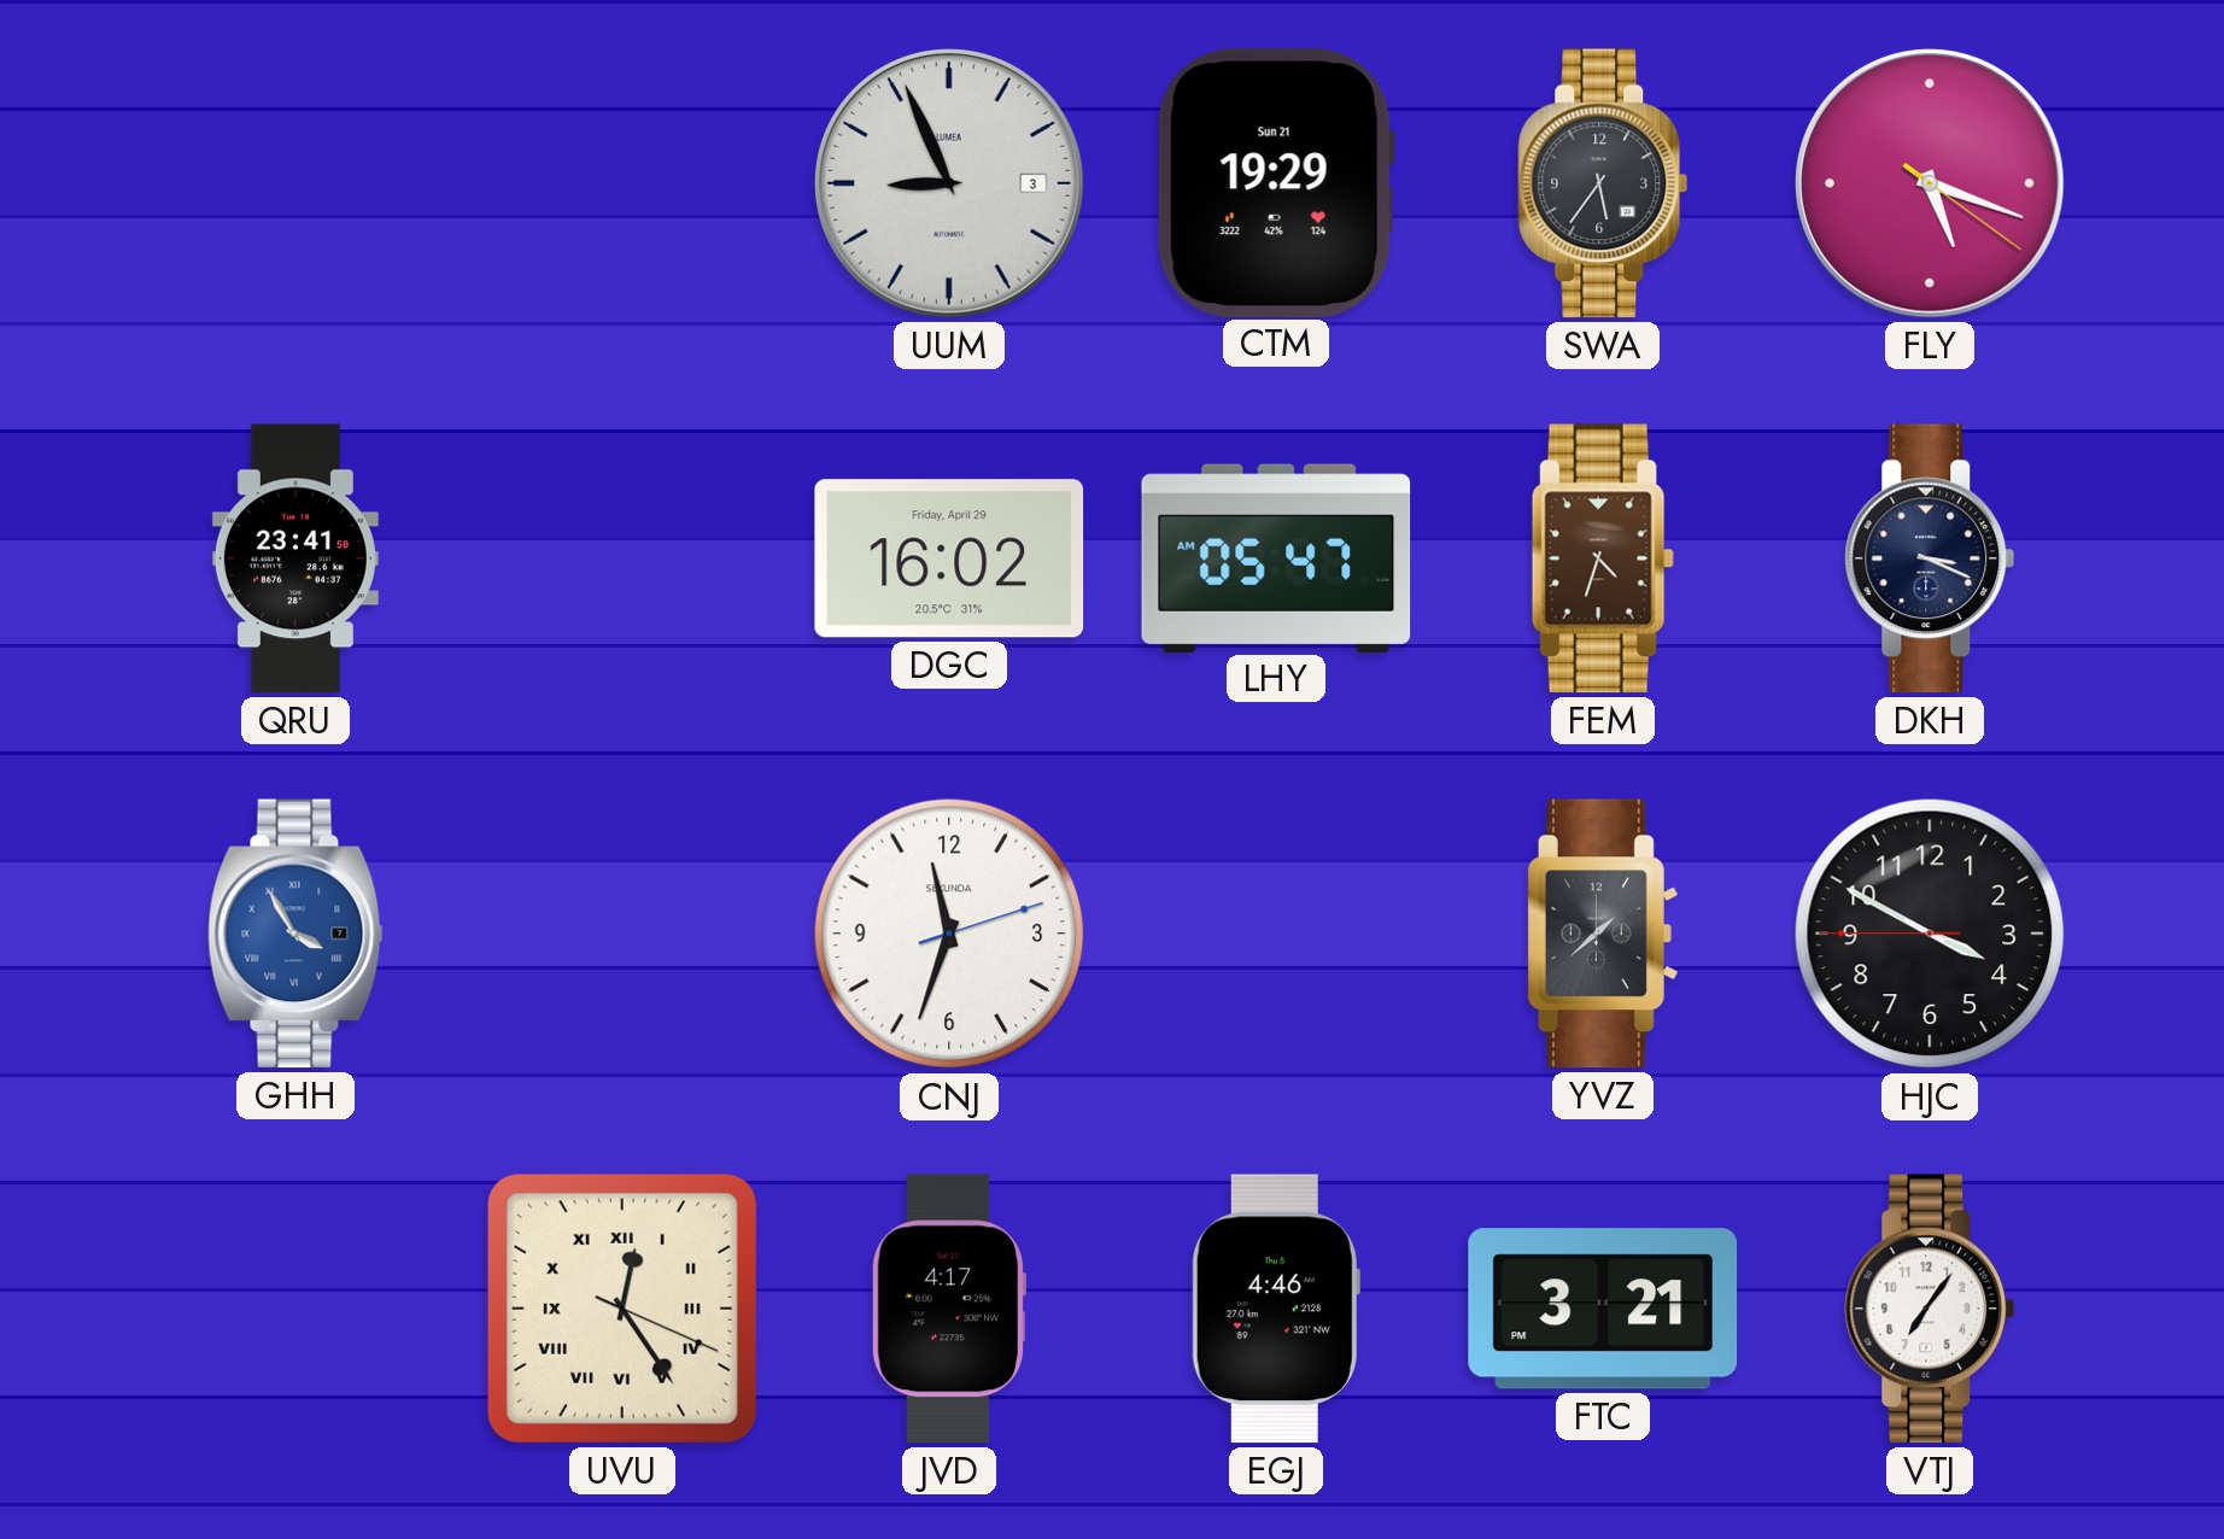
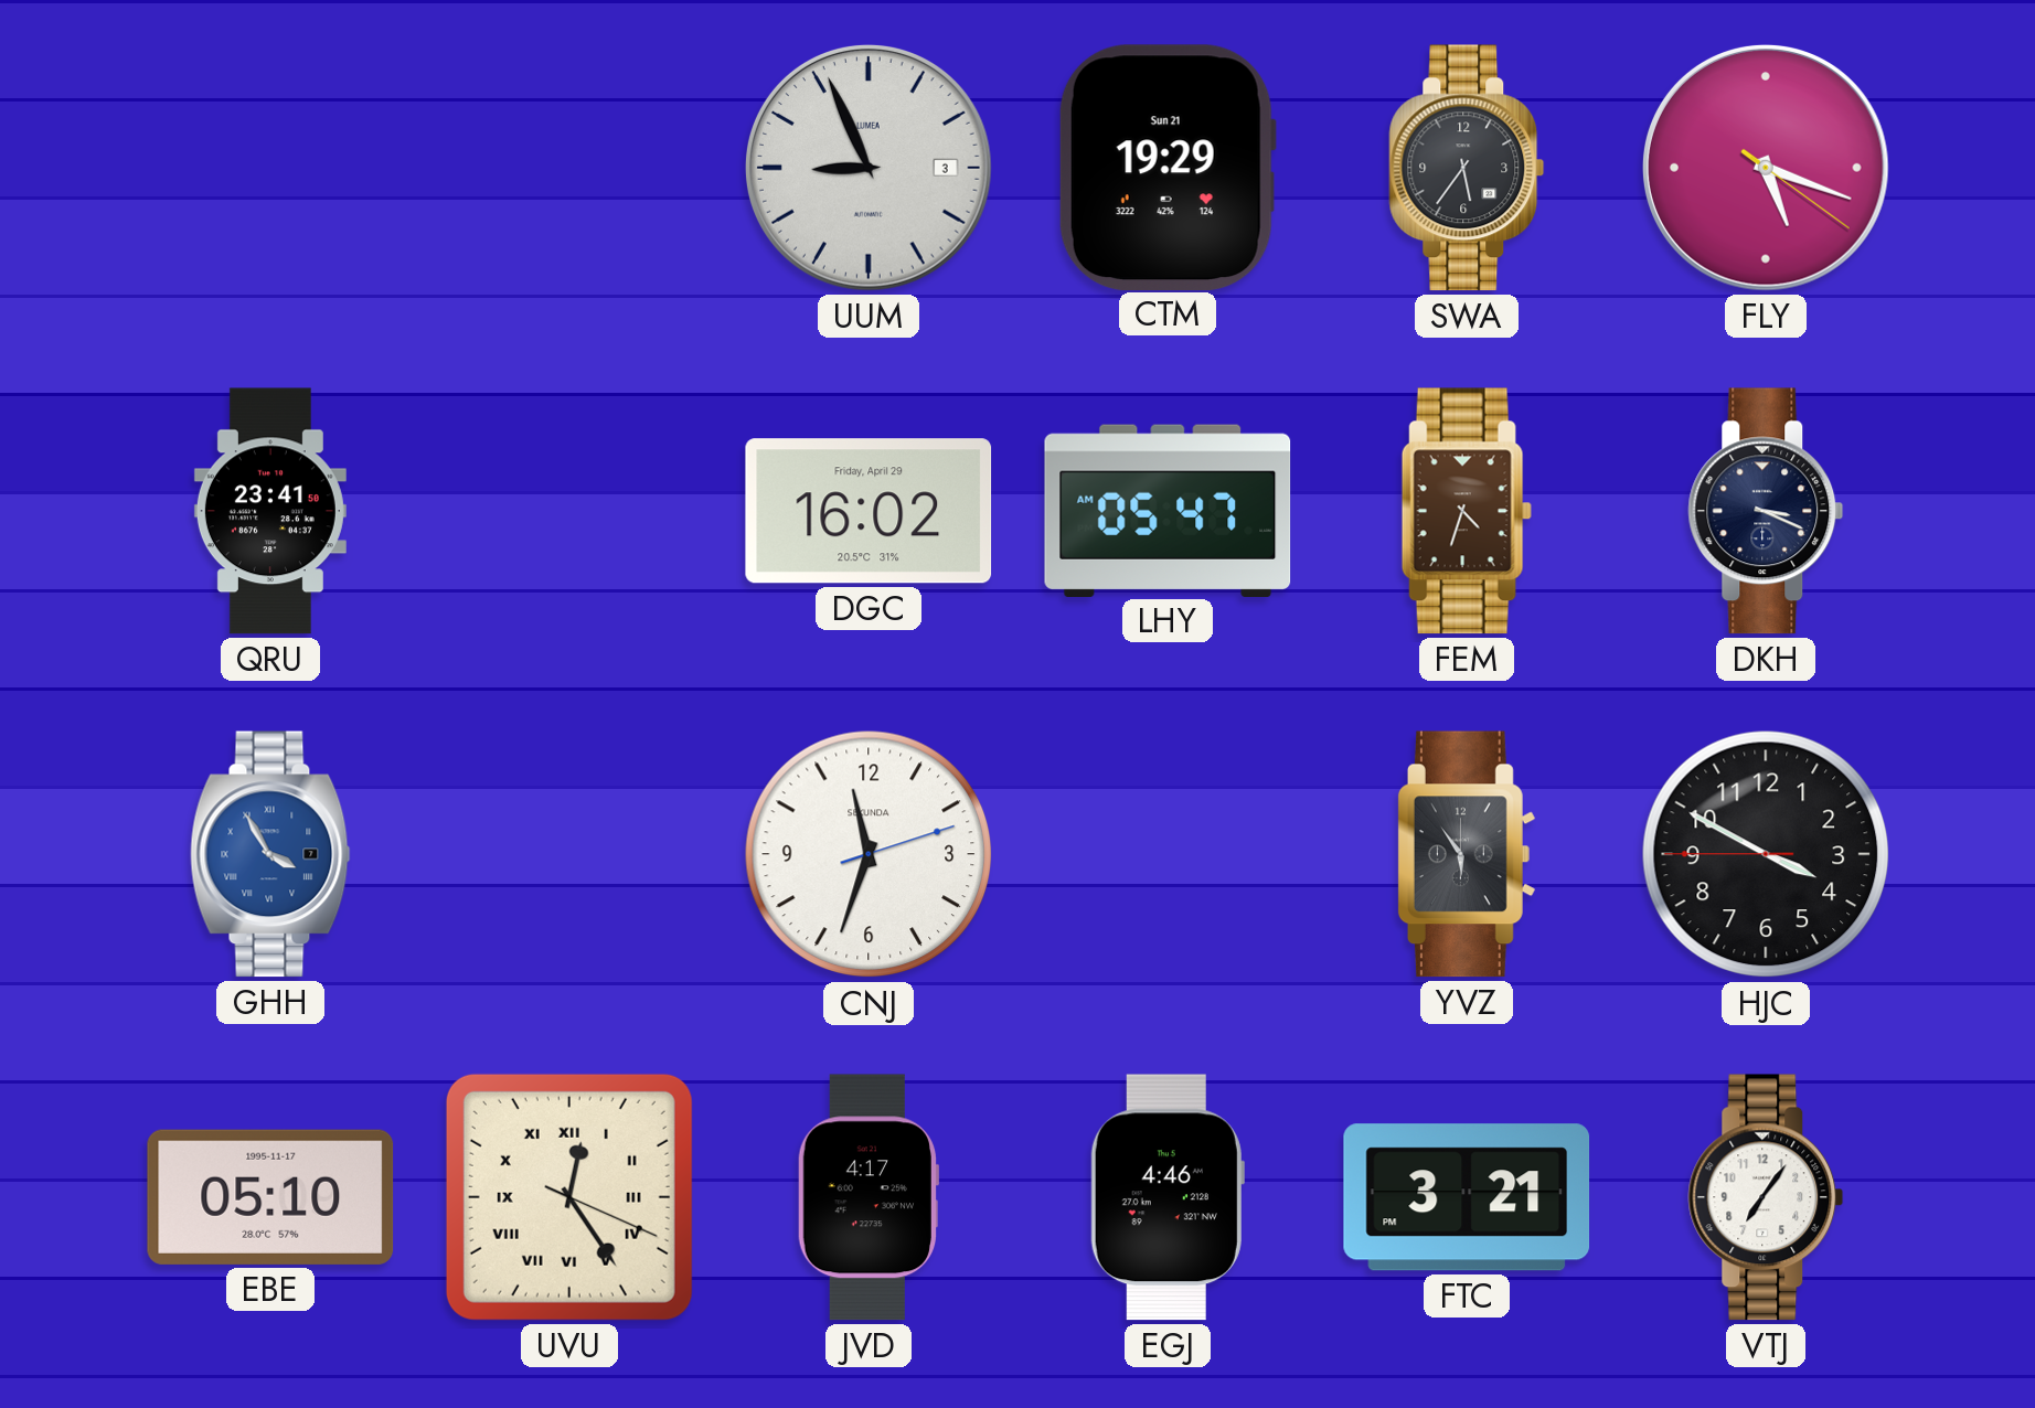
YVZ: 1:38 -> 5:54
EBE: none -> 05:10
